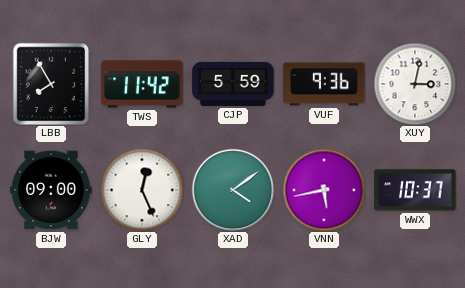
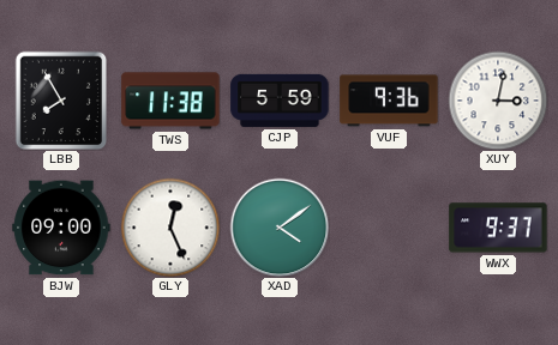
TWS: 11:42 -> 11:38
VNN: 5:43 -> none
WWX: 10:37 -> 9:37
